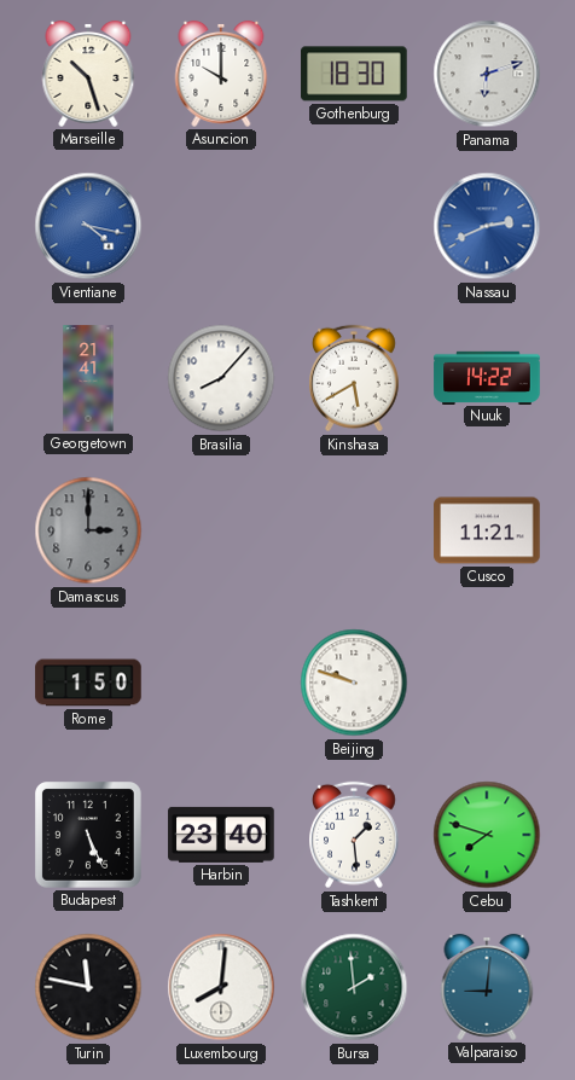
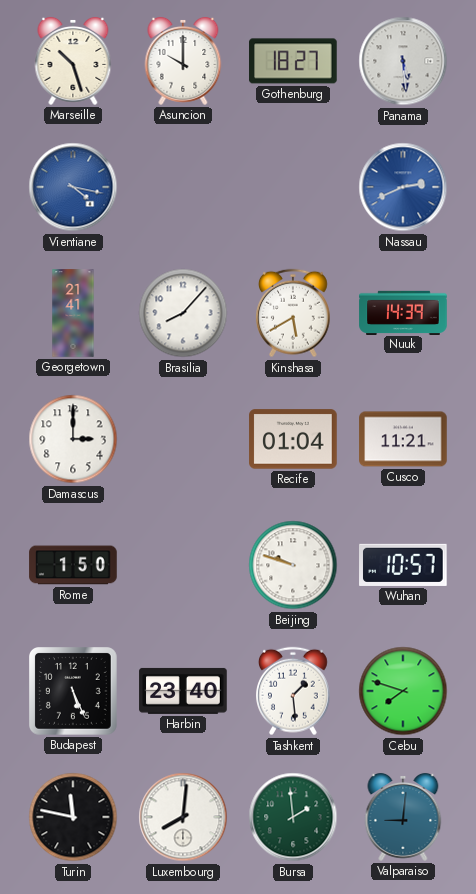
Gothenburg: 18:30 -> 18:27
Panama: 6:12 -> 5:29
Nuuk: 14:22 -> 14:39
Damascus dial: grey -> white
Recife: none -> 01:04
Wuhan: none -> 10:57
